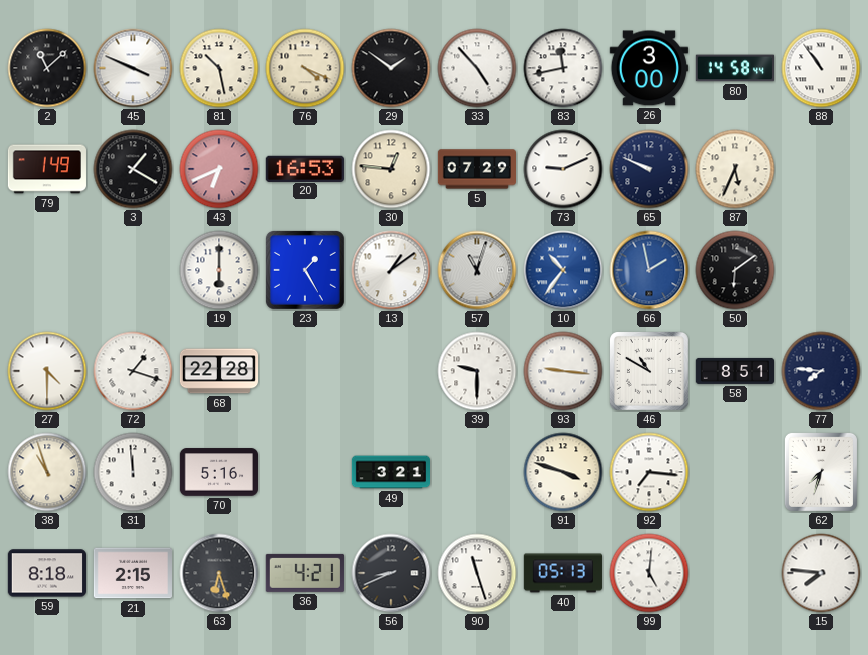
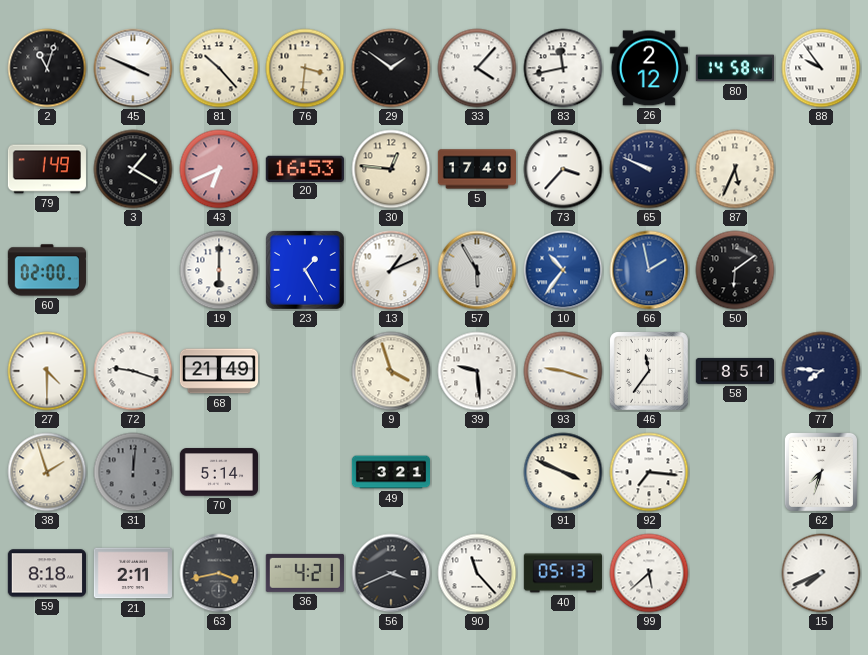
2: 11:08 -> 11:03
81: 10:28 -> 10:23
76: 4:19 -> 3:31
33: 4:53 -> 4:07
26: 3:00 -> 2:12
88: 10:54 -> 9:54
5: 07:29 -> 17:40
73: 9:11 -> 3:37
60: none -> 02:00
13: 1:09 -> 1:11
57: 11:03 -> 5:55
72: 1:18 -> 9:18
68: 22:28 -> 21:49
9: none -> 3:57
39: 9:30 -> 9:29
93: 9:16 -> 9:18
46: 10:50 -> 11:36
38: 10:57 -> 1:57
31: 11:59 -> 12:01
31 dial: white -> grey
70: 5:16 -> 5:14
91: 3:48 -> 3:49
21: 2:15 -> 2:11
63: 6:27 -> 3:43
56: 8:41 -> 3:41
90: 11:27 -> 11:23
99: 5:01 -> 5:38
15: 7:46 -> 7:41
